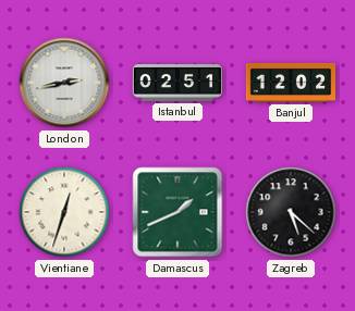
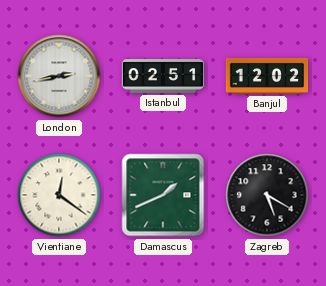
Vientiane: 12:33 -> 12:21
Zagreb: 5:22 -> 5:20
